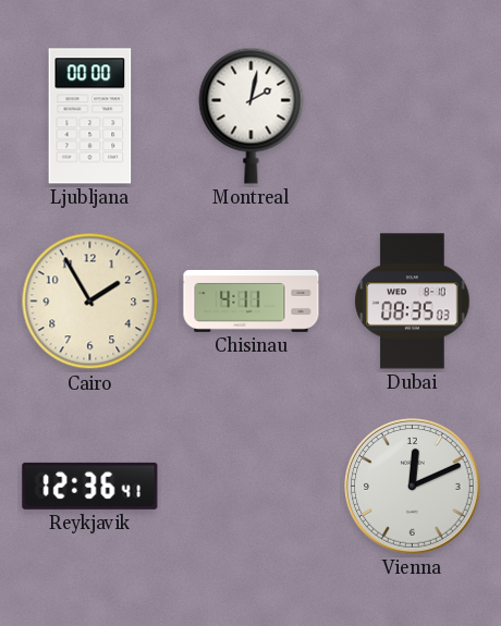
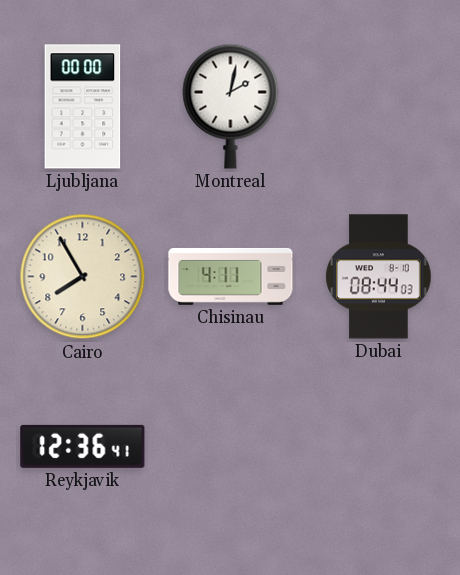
Cairo: 1:55 -> 7:55
Dubai: 08:35 -> 08:44
Vienna: 12:11 -> none
